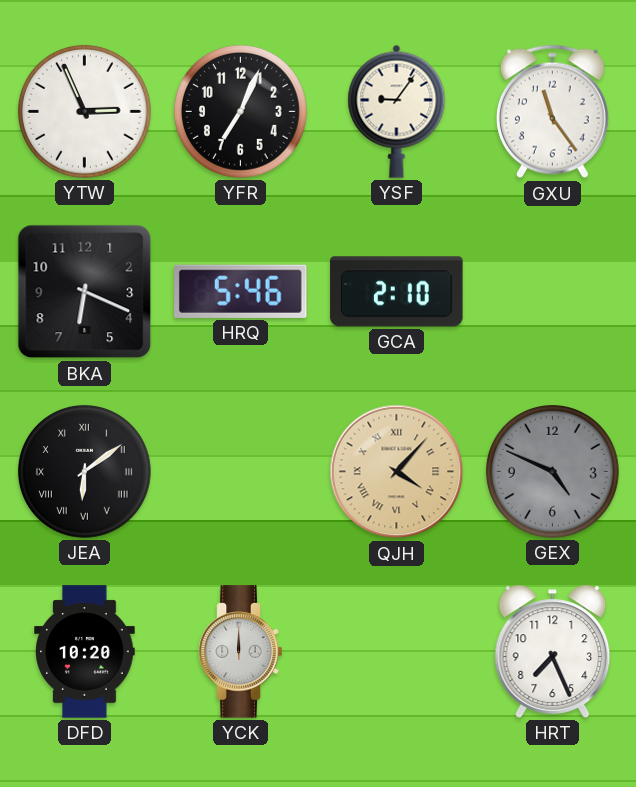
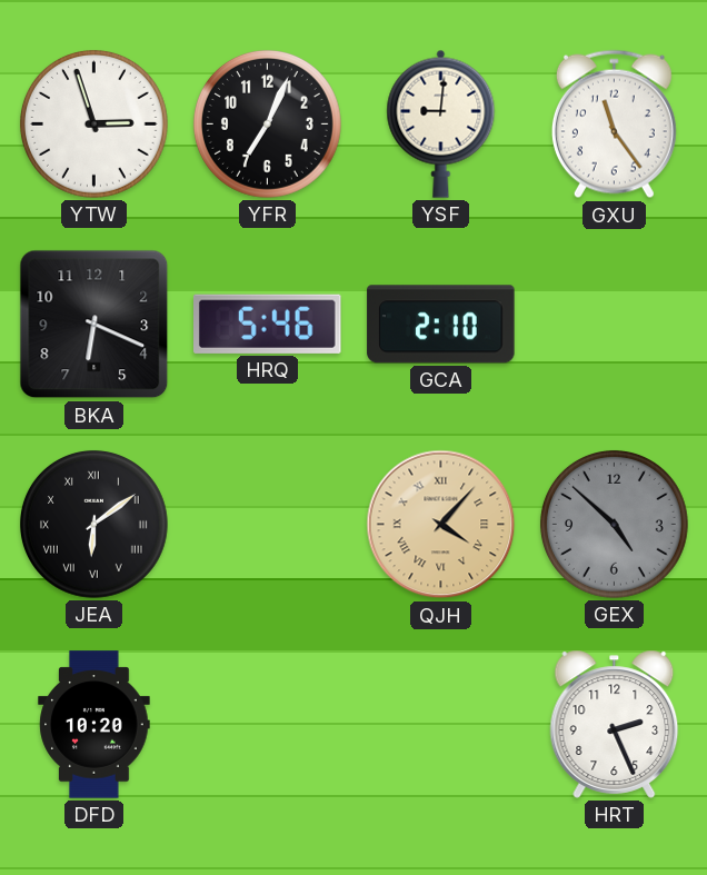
YTW: 2:56 -> 2:57
YSF: 9:06 -> 9:01
GEX: 4:49 -> 4:52
YCK: 12:00 -> none
HRT: 7:26 -> 2:26
